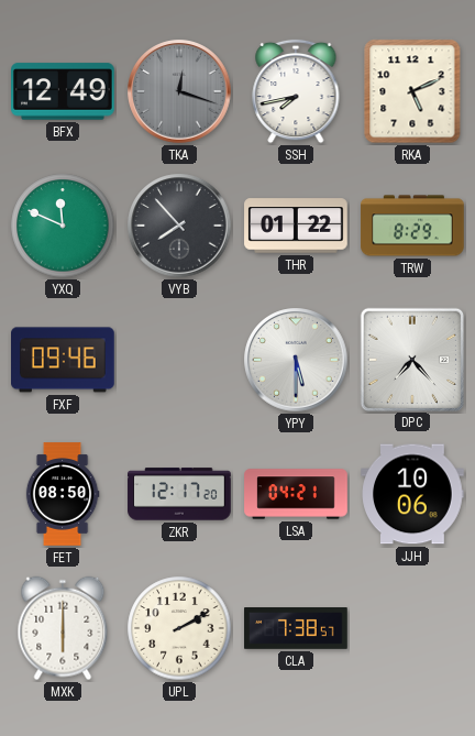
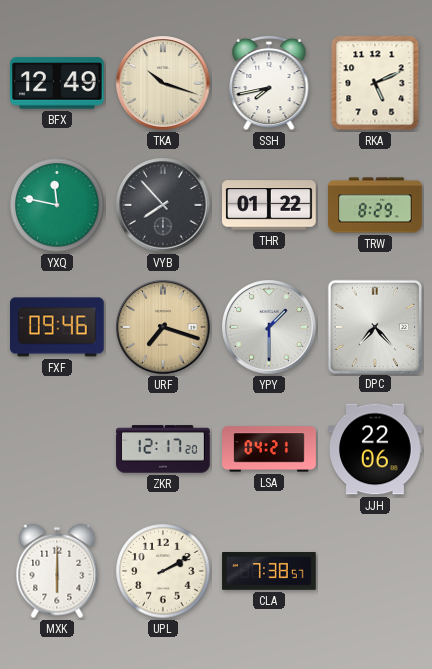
TKA: 12:18 -> 10:18
TKA dial: grey -> cream
YXQ: 11:49 -> 11:47
URF: none -> 7:18
YPY: 5:30 -> 1:30
FET: 08:50 -> none
JJH: 10:06 -> 22:06
